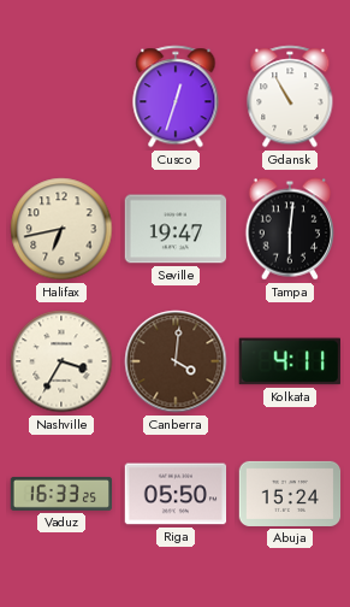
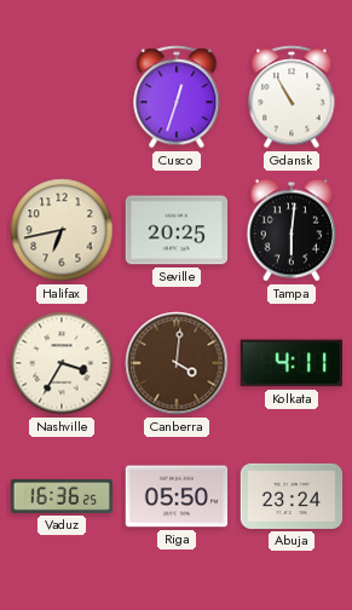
Seville: 19:47 -> 20:25
Vaduz: 16:33 -> 16:36
Abuja: 15:24 -> 23:24
